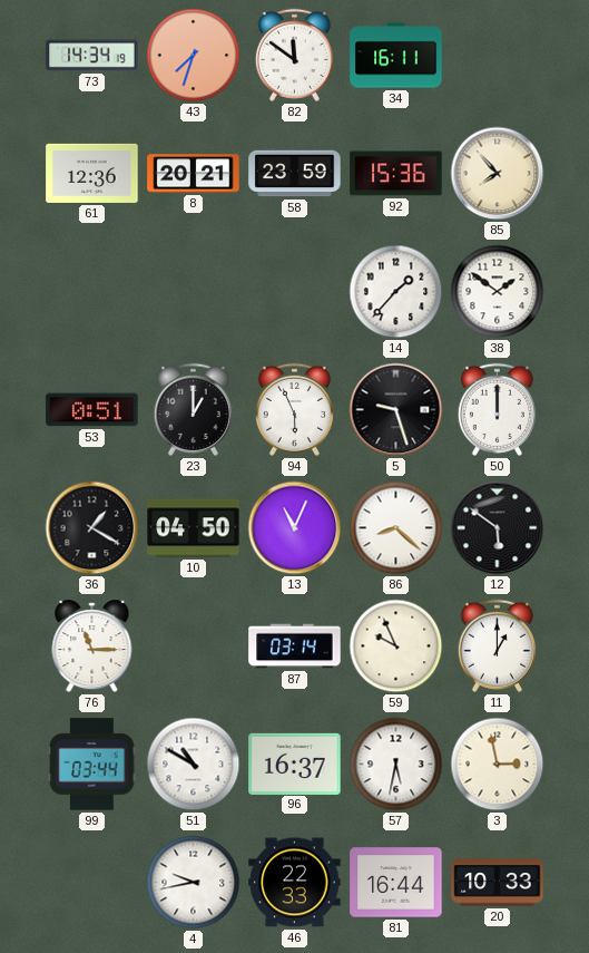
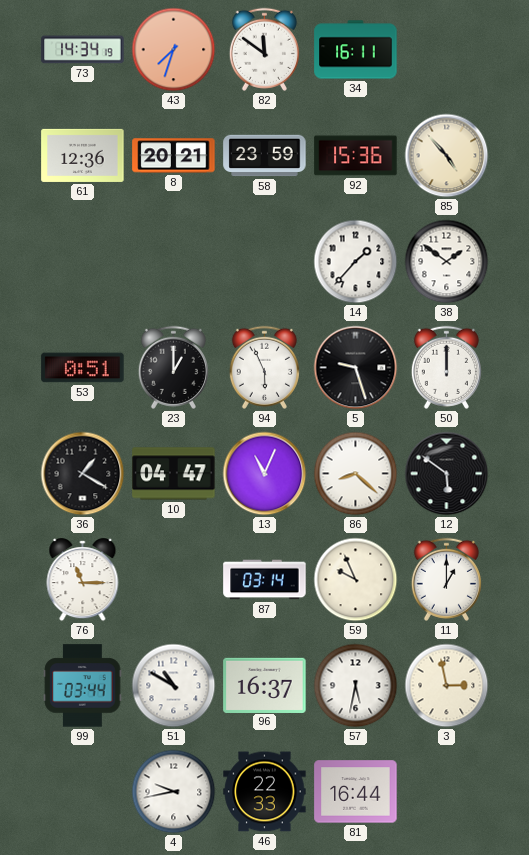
85: 7:53 -> 4:53
10: 04:50 -> 04:47
20: 10:33 -> none
